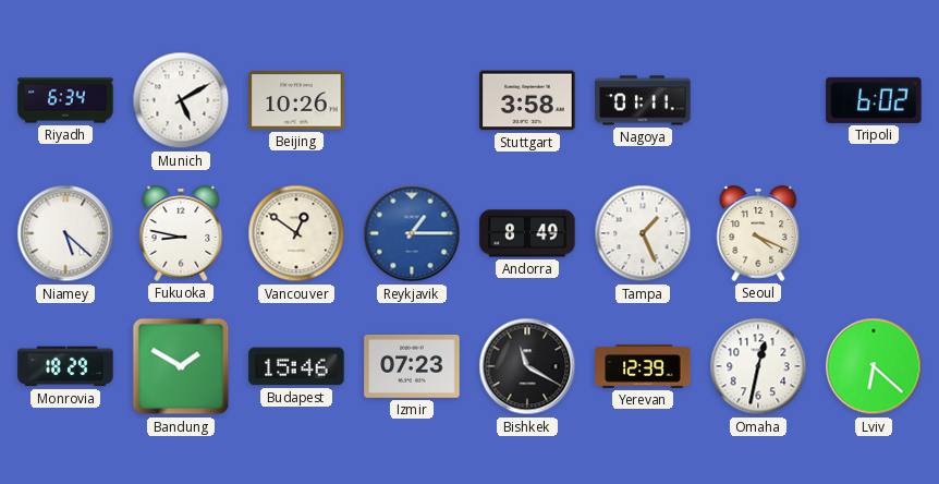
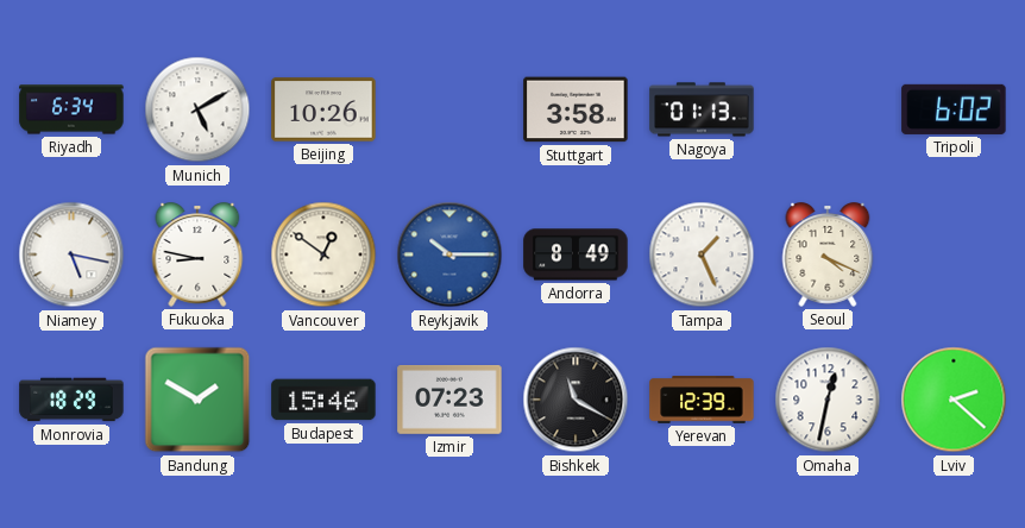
Nagoya: 01:11 -> 01:13
Niamey: 5:22 -> 5:17
Reykjavik: 1:15 -> 10:15
Lviv: 6:22 -> 2:22
